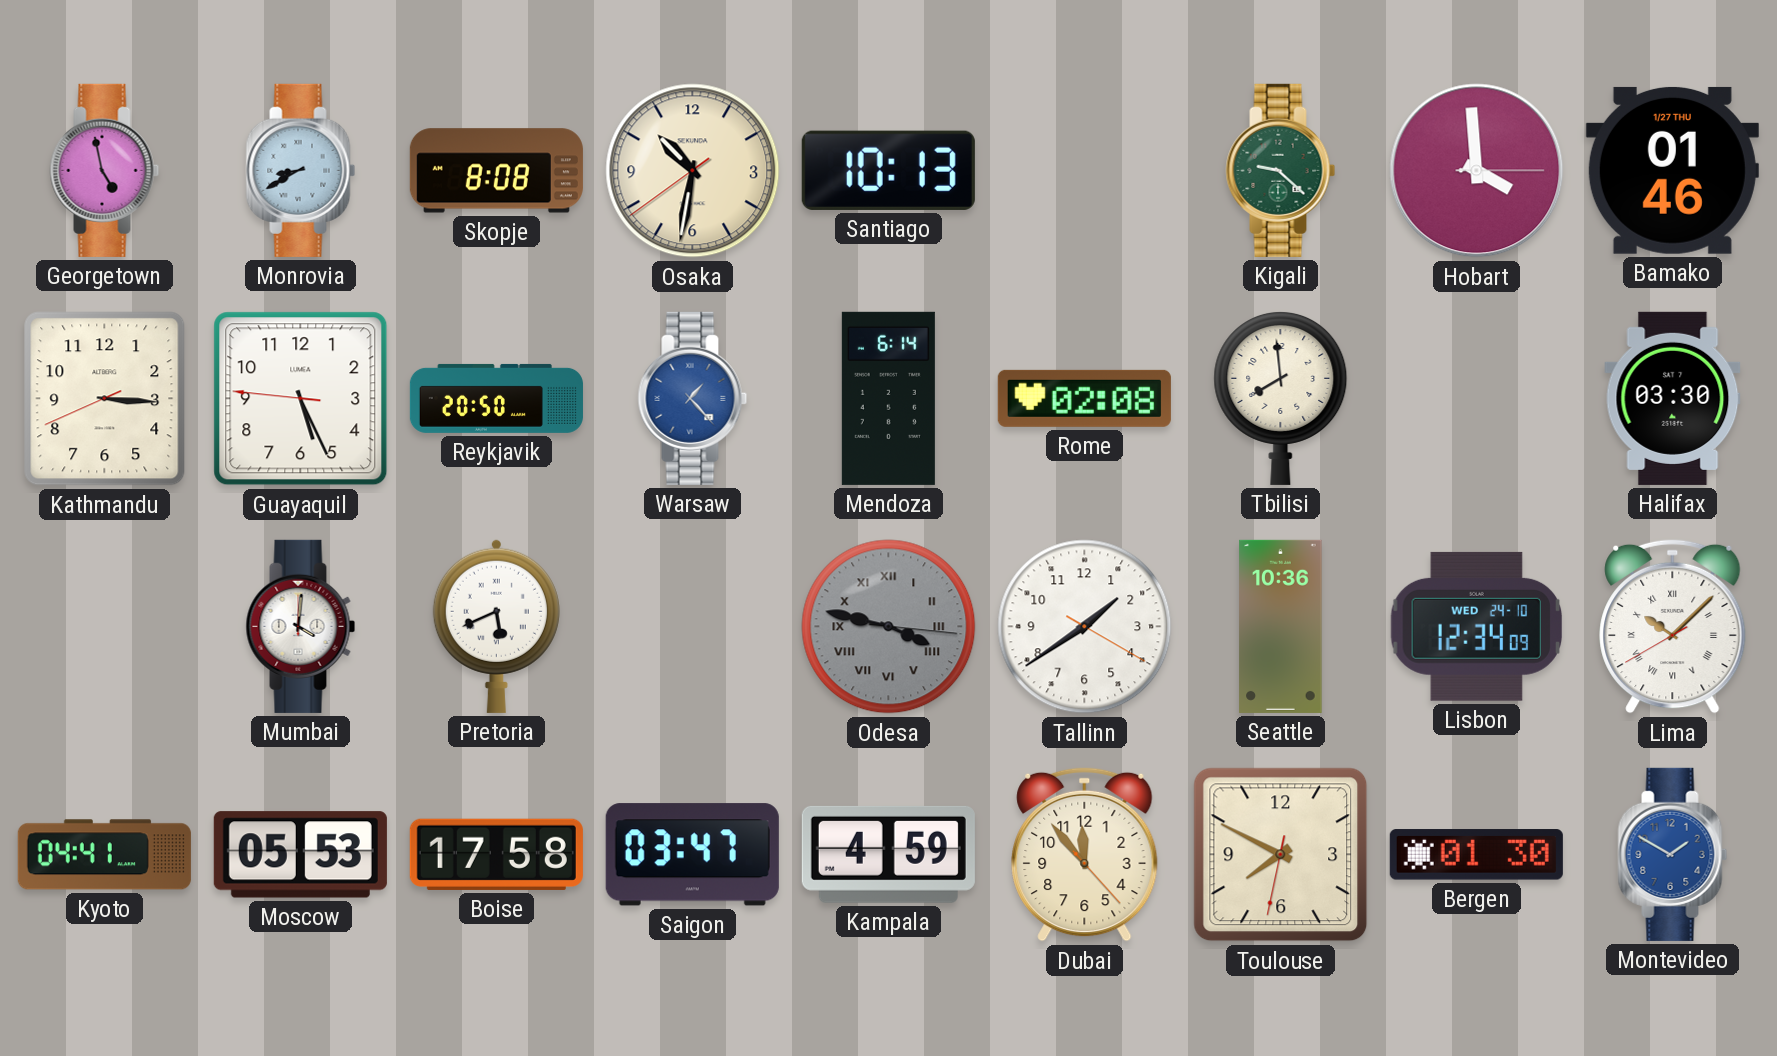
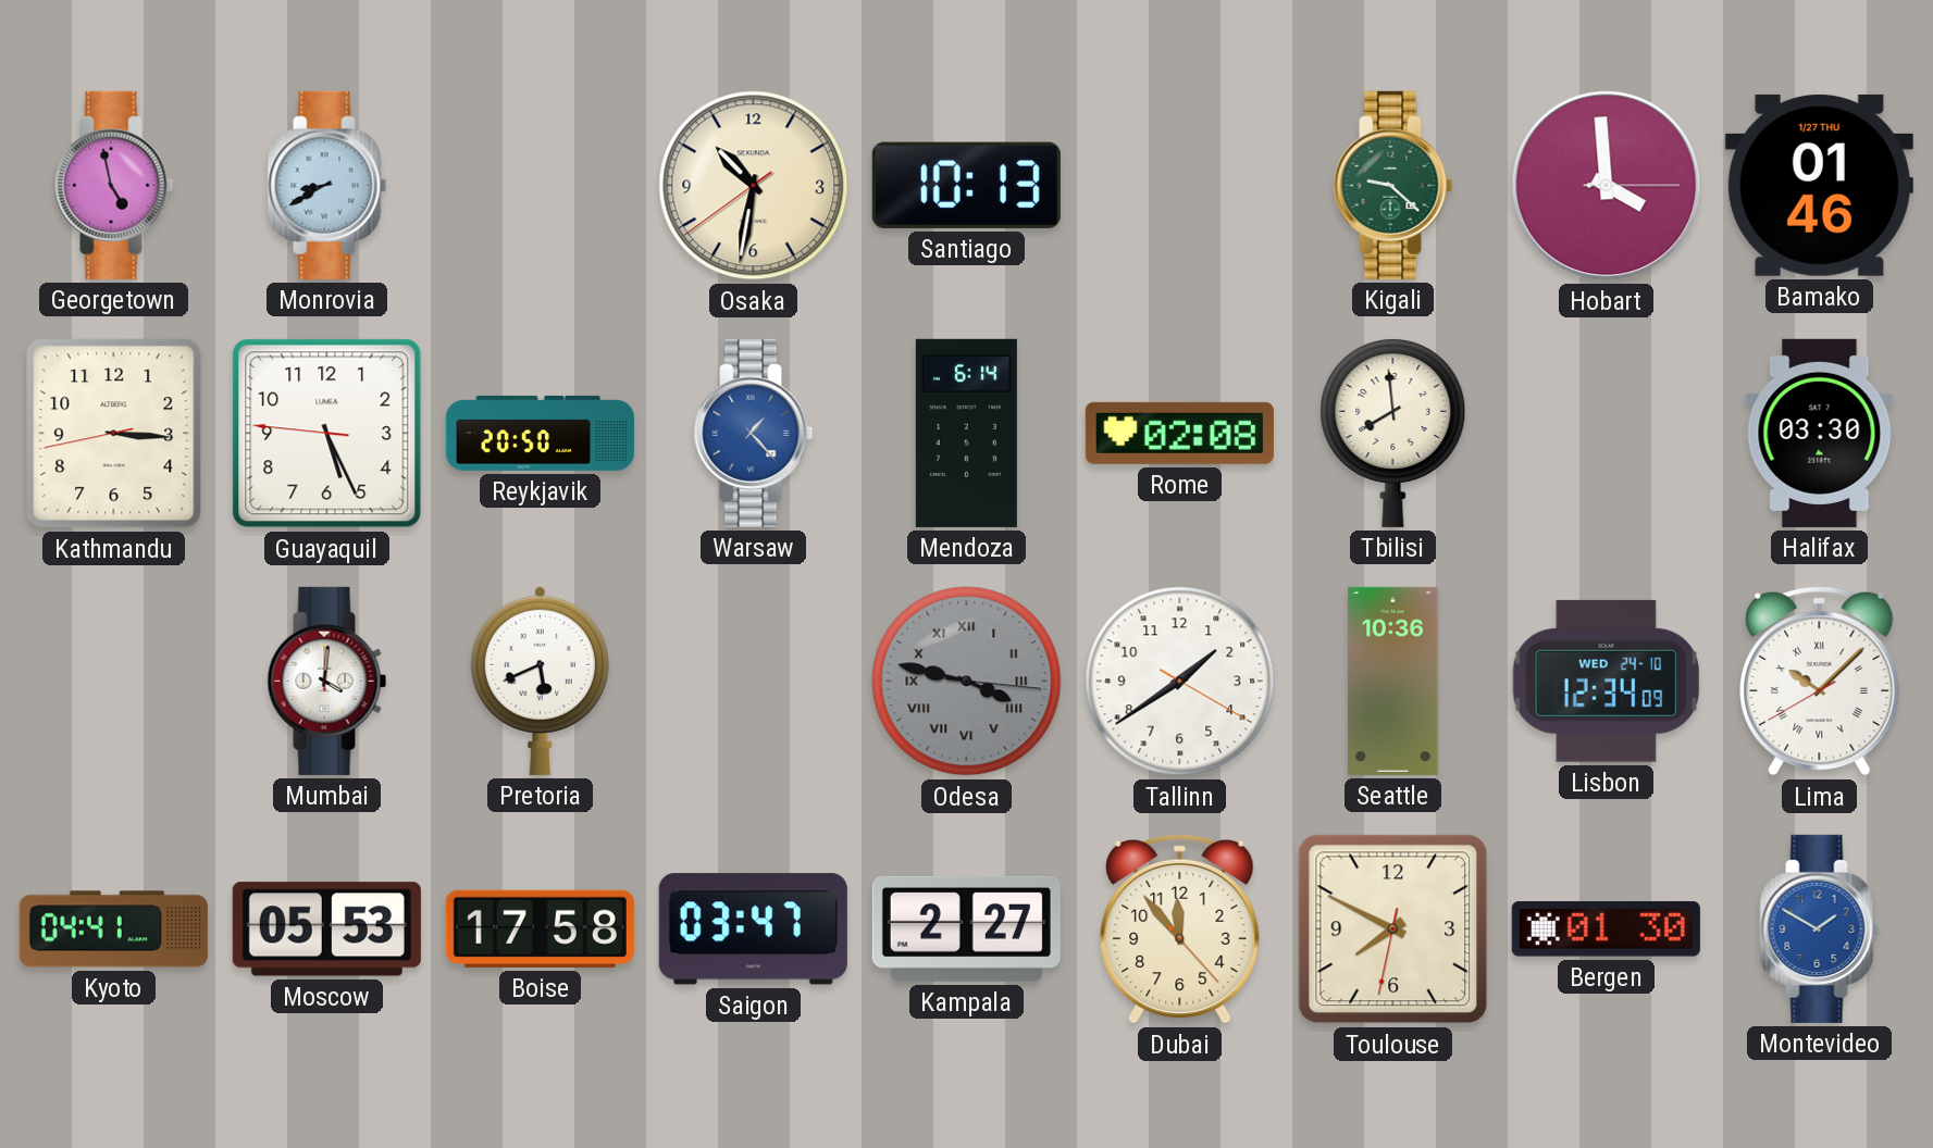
Skopje: 8:08 -> none
Kathmandu: 3:15:41 -> 3:15:43
Kampala: 4:59 -> 2:27
